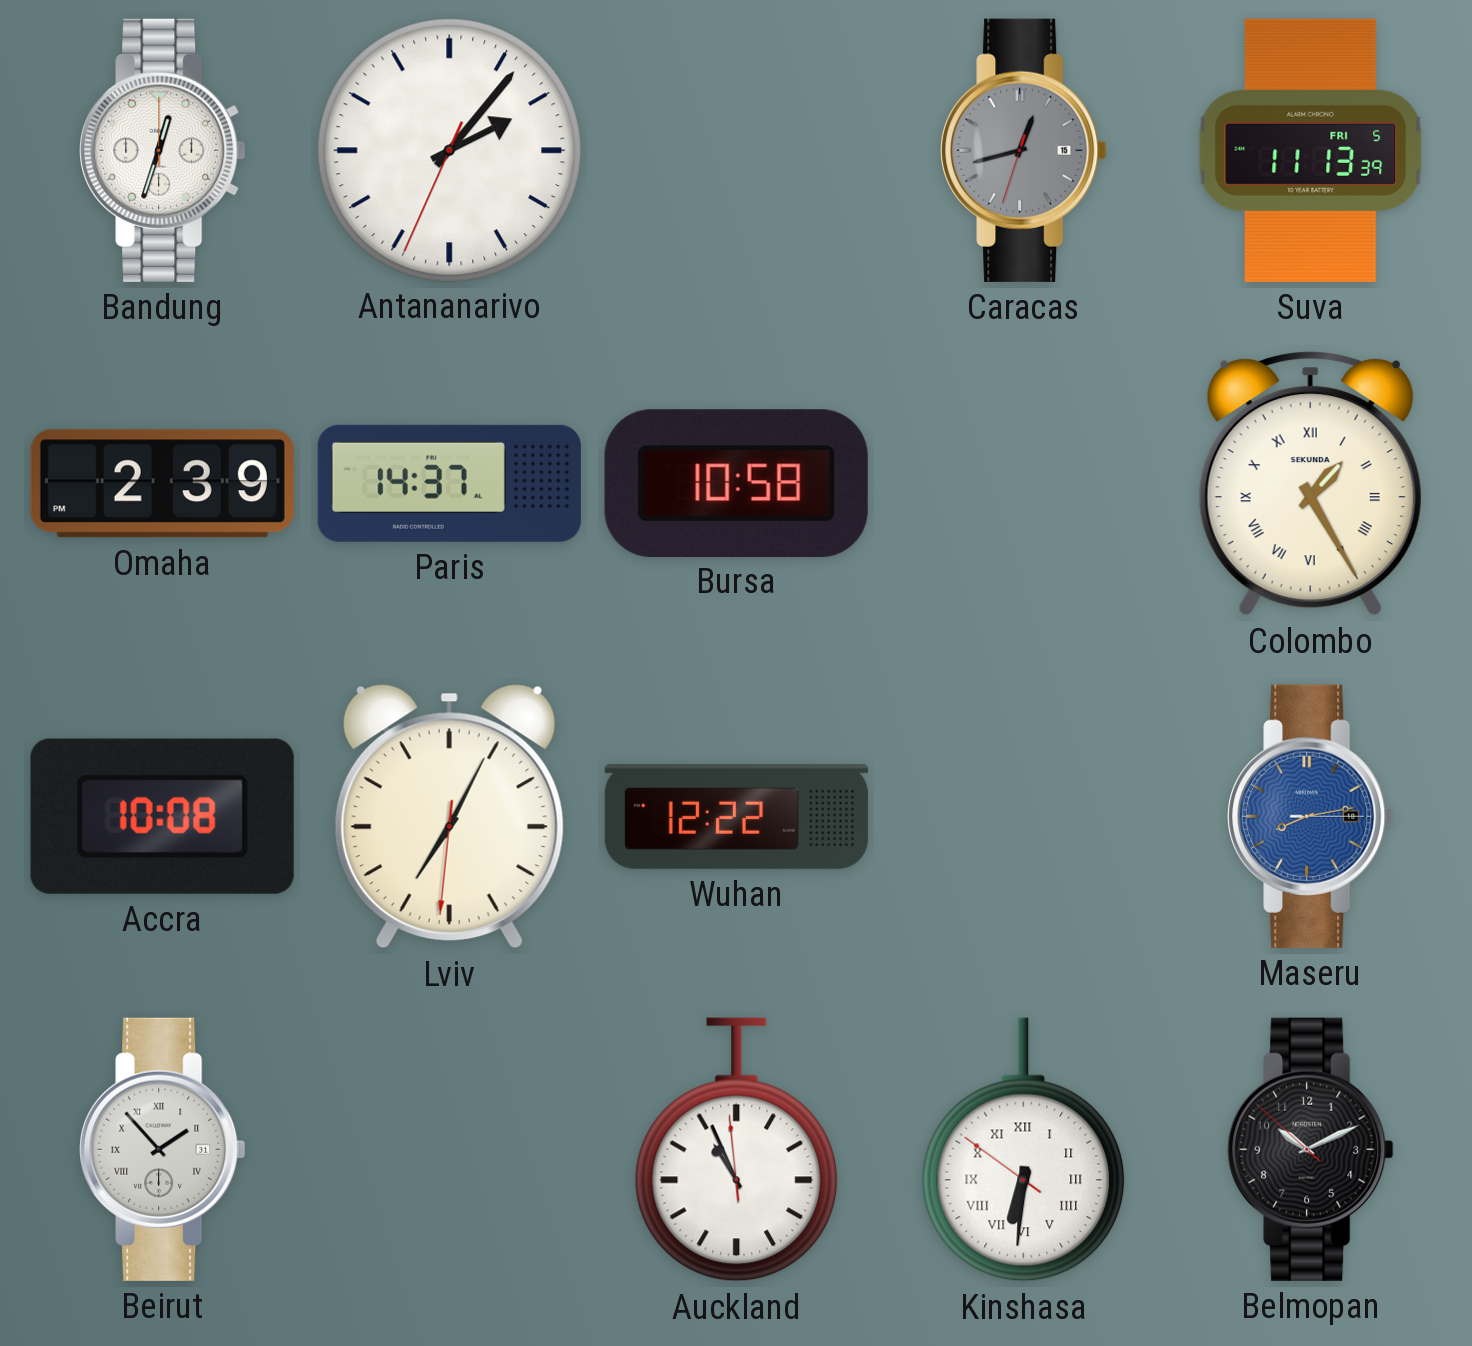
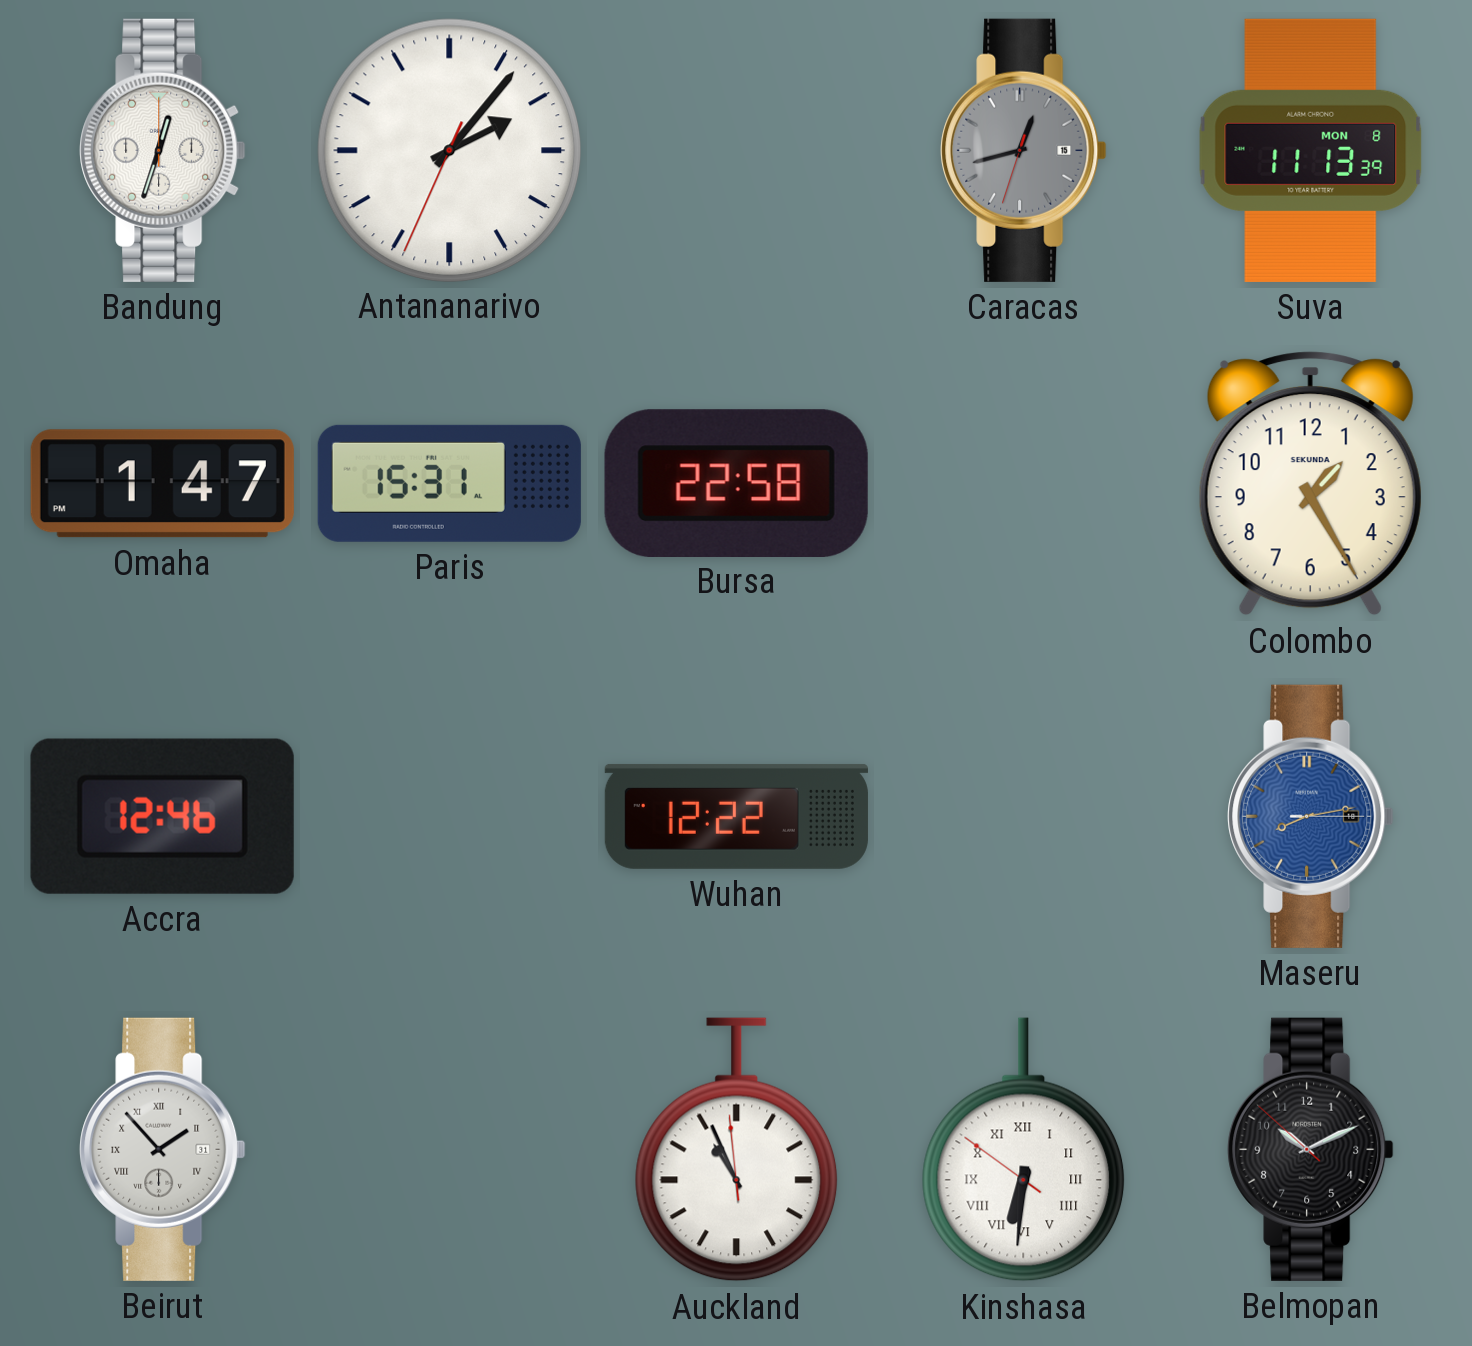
Suva date: FRI 5 -> MON 8
Omaha: 2:39 -> 1:47
Paris: 14:37 -> 15:31
Bursa: 10:58 -> 22:58
Colombo numerals: Roman -> Arabic
Accra: 10:08 -> 12:46
Lviv: 7:04 -> none
